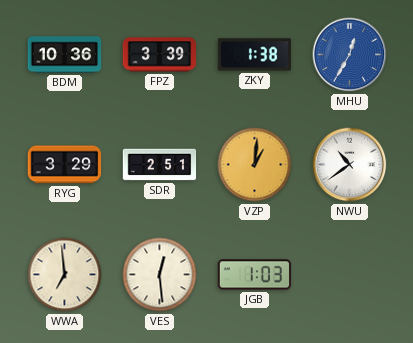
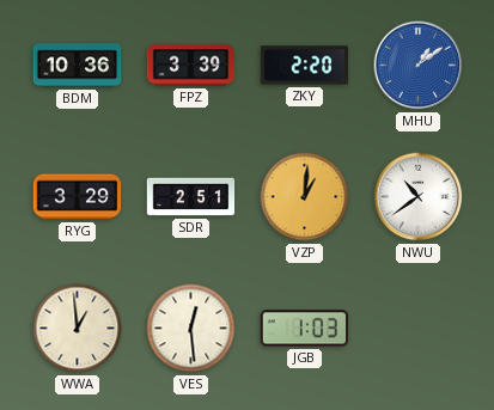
ZKY: 1:38 -> 2:20
MHU: 12:35 -> 1:09
WWA: 6:59 -> 12:59
